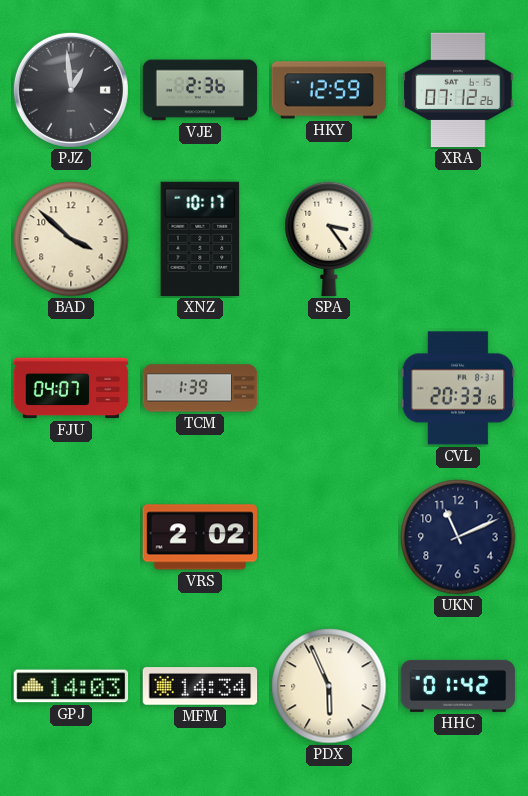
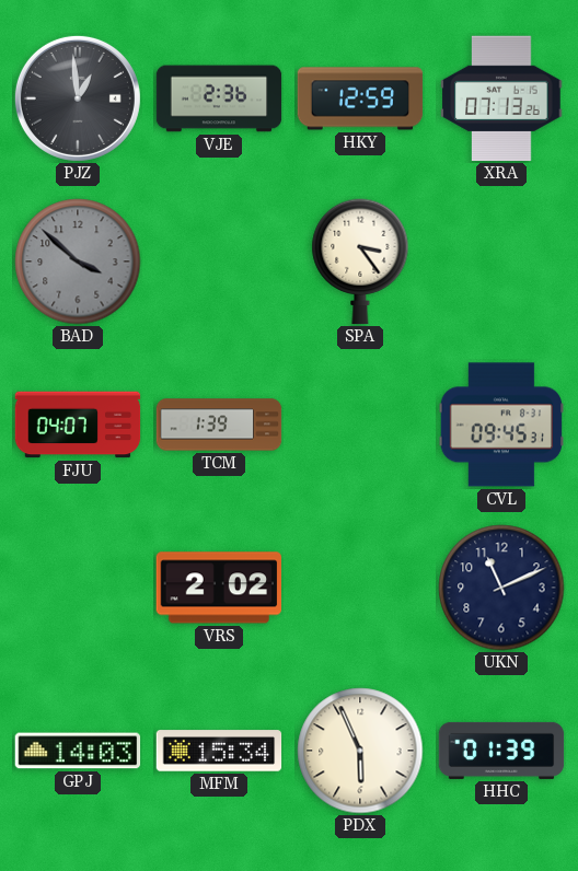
XRA: 07:12 -> 07:13
BAD dial: cream -> grey
XNZ: 10:17 -> none
CVL: 20:33 -> 09:45
MFM: 14:34 -> 15:34
HHC: 01:42 -> 01:39
